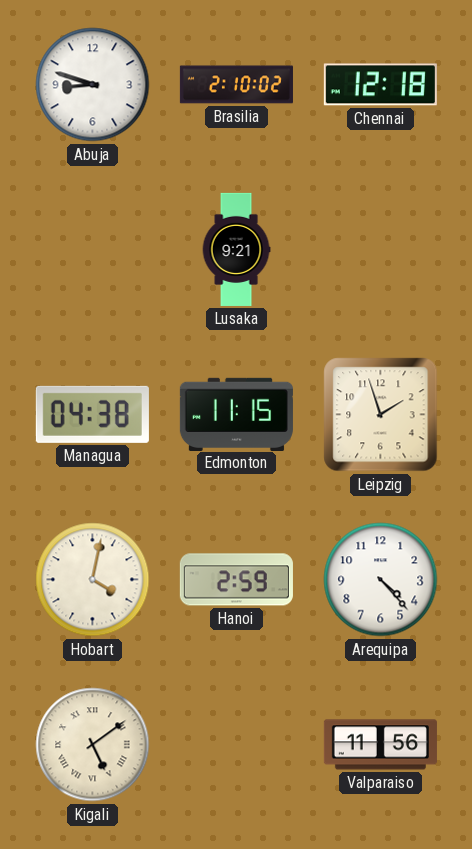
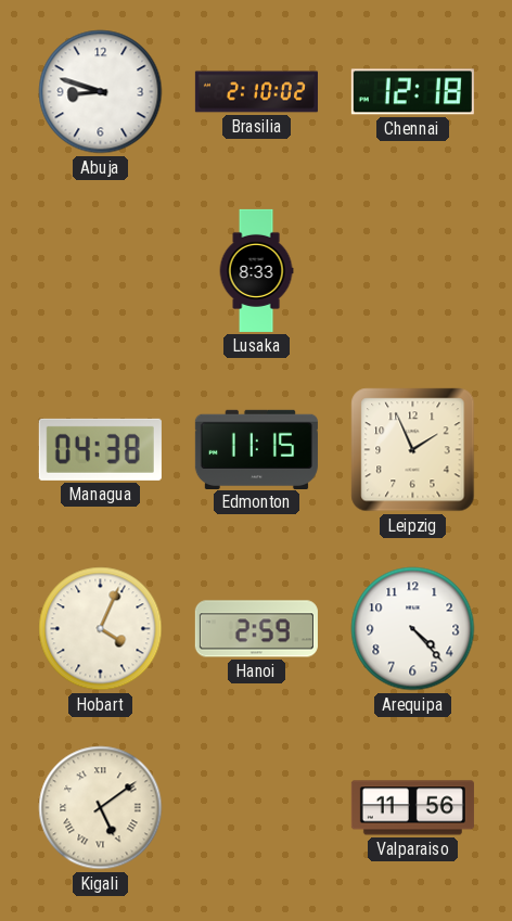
Lusaka: 9:21 -> 8:33
Leipzig: 1:57 -> 1:56
Hobart: 4:02 -> 4:04
